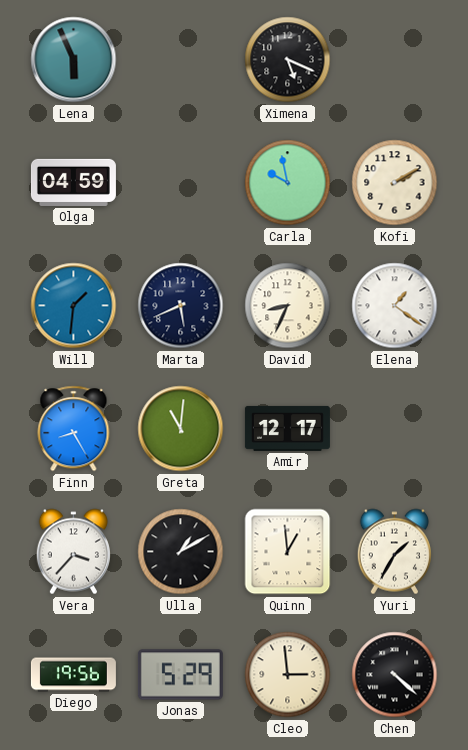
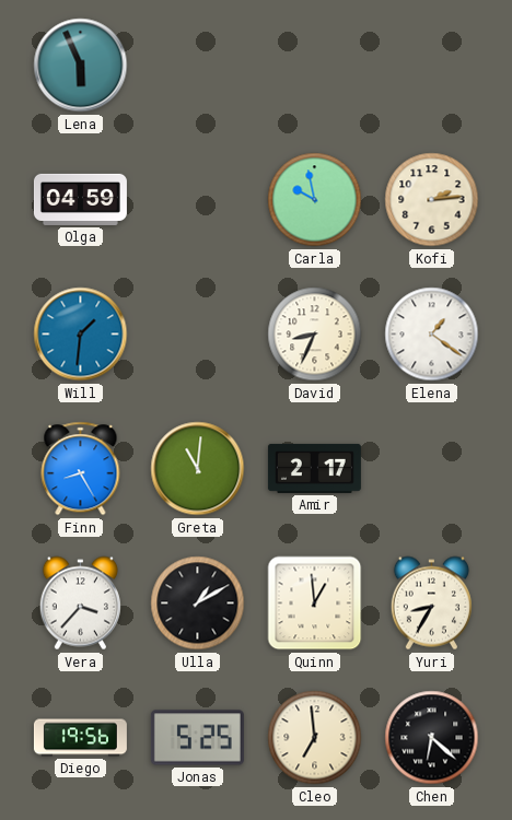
Ximena: 5:19 -> none
Kofi: 2:10 -> 2:14
Marta: 5:41 -> none
Amir: 12:17 -> 2:17
Yuri: 1:35 -> 8:35
Jonas: 5:29 -> 5:25
Cleo: 2:59 -> 6:59
Chen: 4:22 -> 6:22
